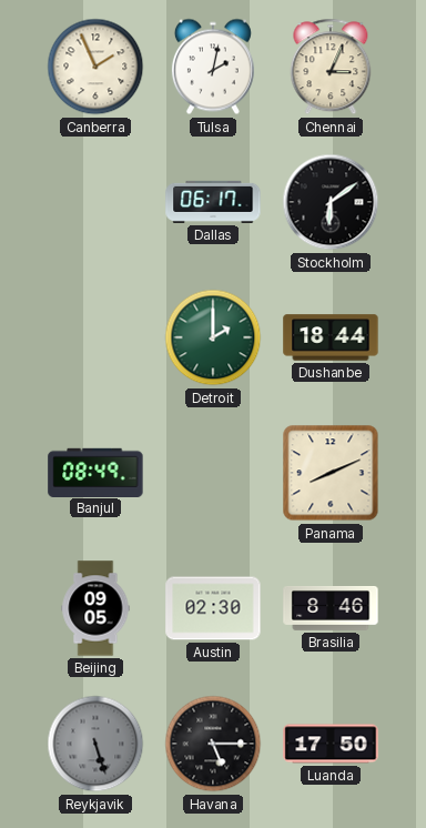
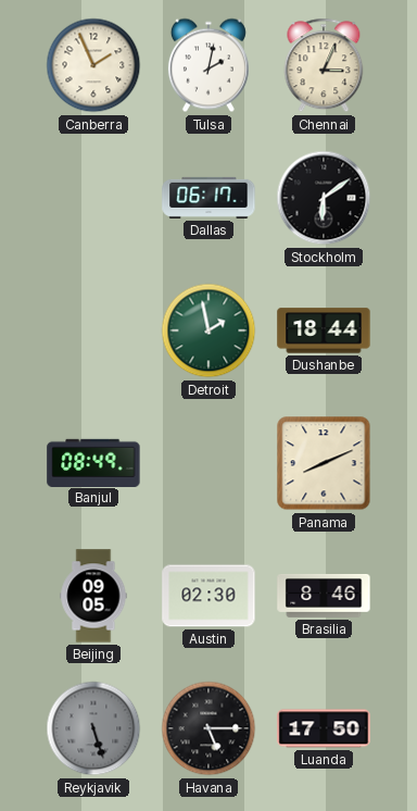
Detroit: 2:00 -> 1:58
